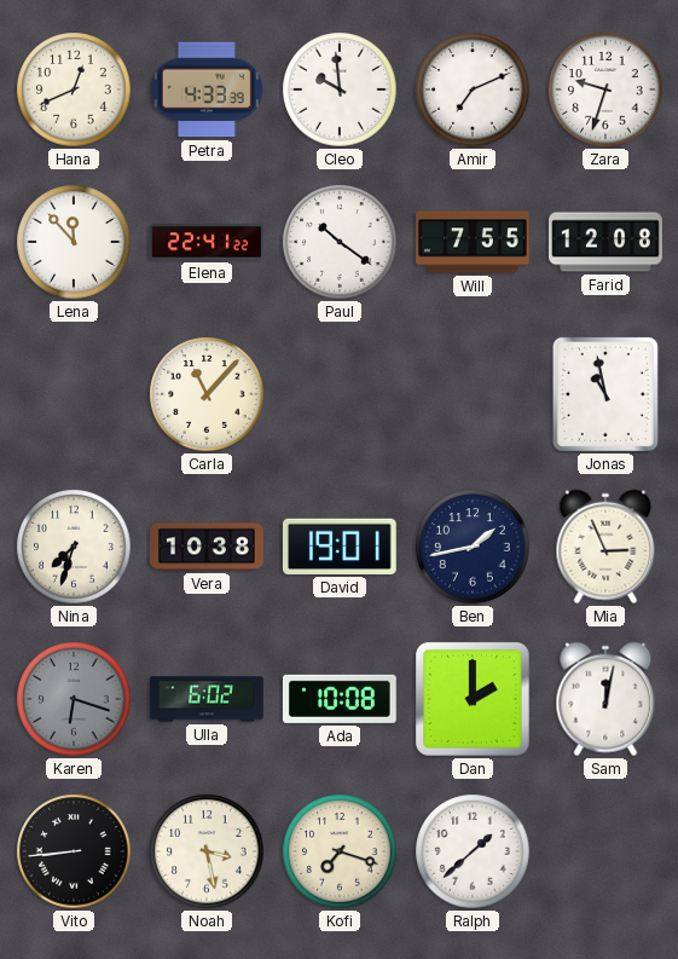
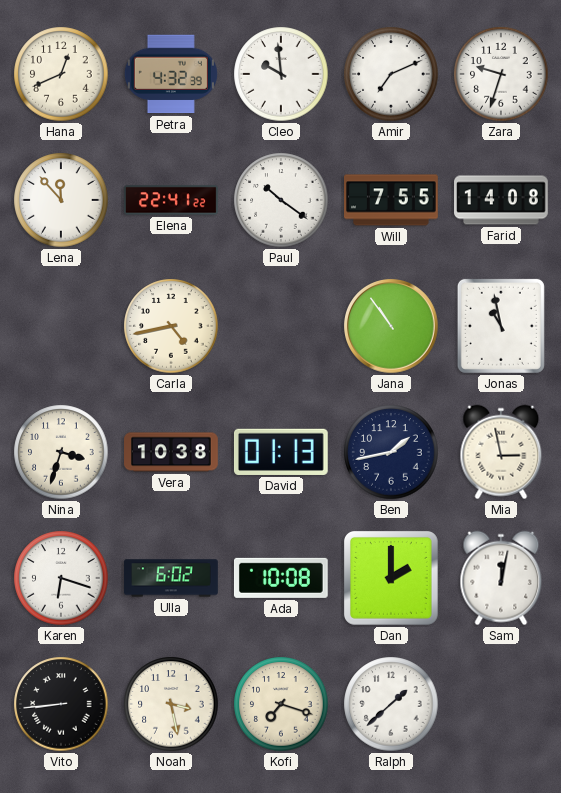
Petra: 4:33 -> 4:32
Farid: 12:08 -> 14:08
Carla: 11:07 -> 4:43
Jana: none -> 10:54
Nina: 7:33 -> 3:33
David: 19:01 -> 01:13
Mia: 2:56 -> 2:58
Karen dial: grey -> white
